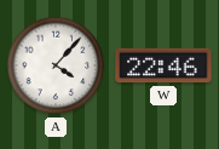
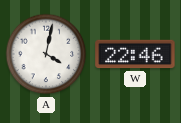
A: 4:07 -> 4:02
